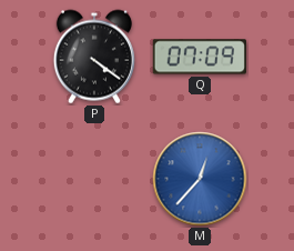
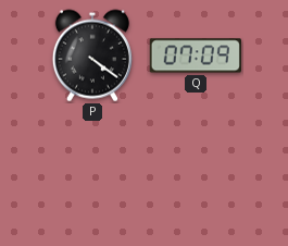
M: 12:37 -> none
